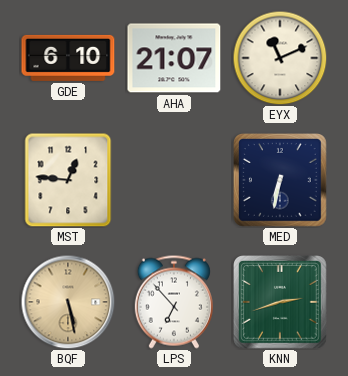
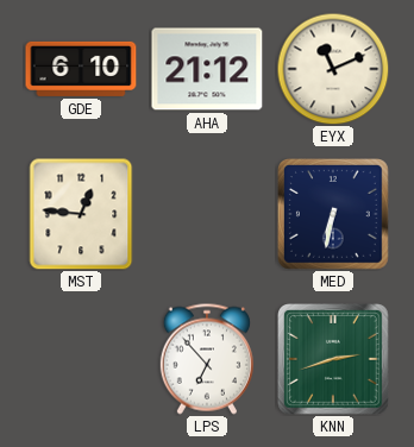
AHA: 21:07 -> 21:12
BQF: 5:28 -> none
